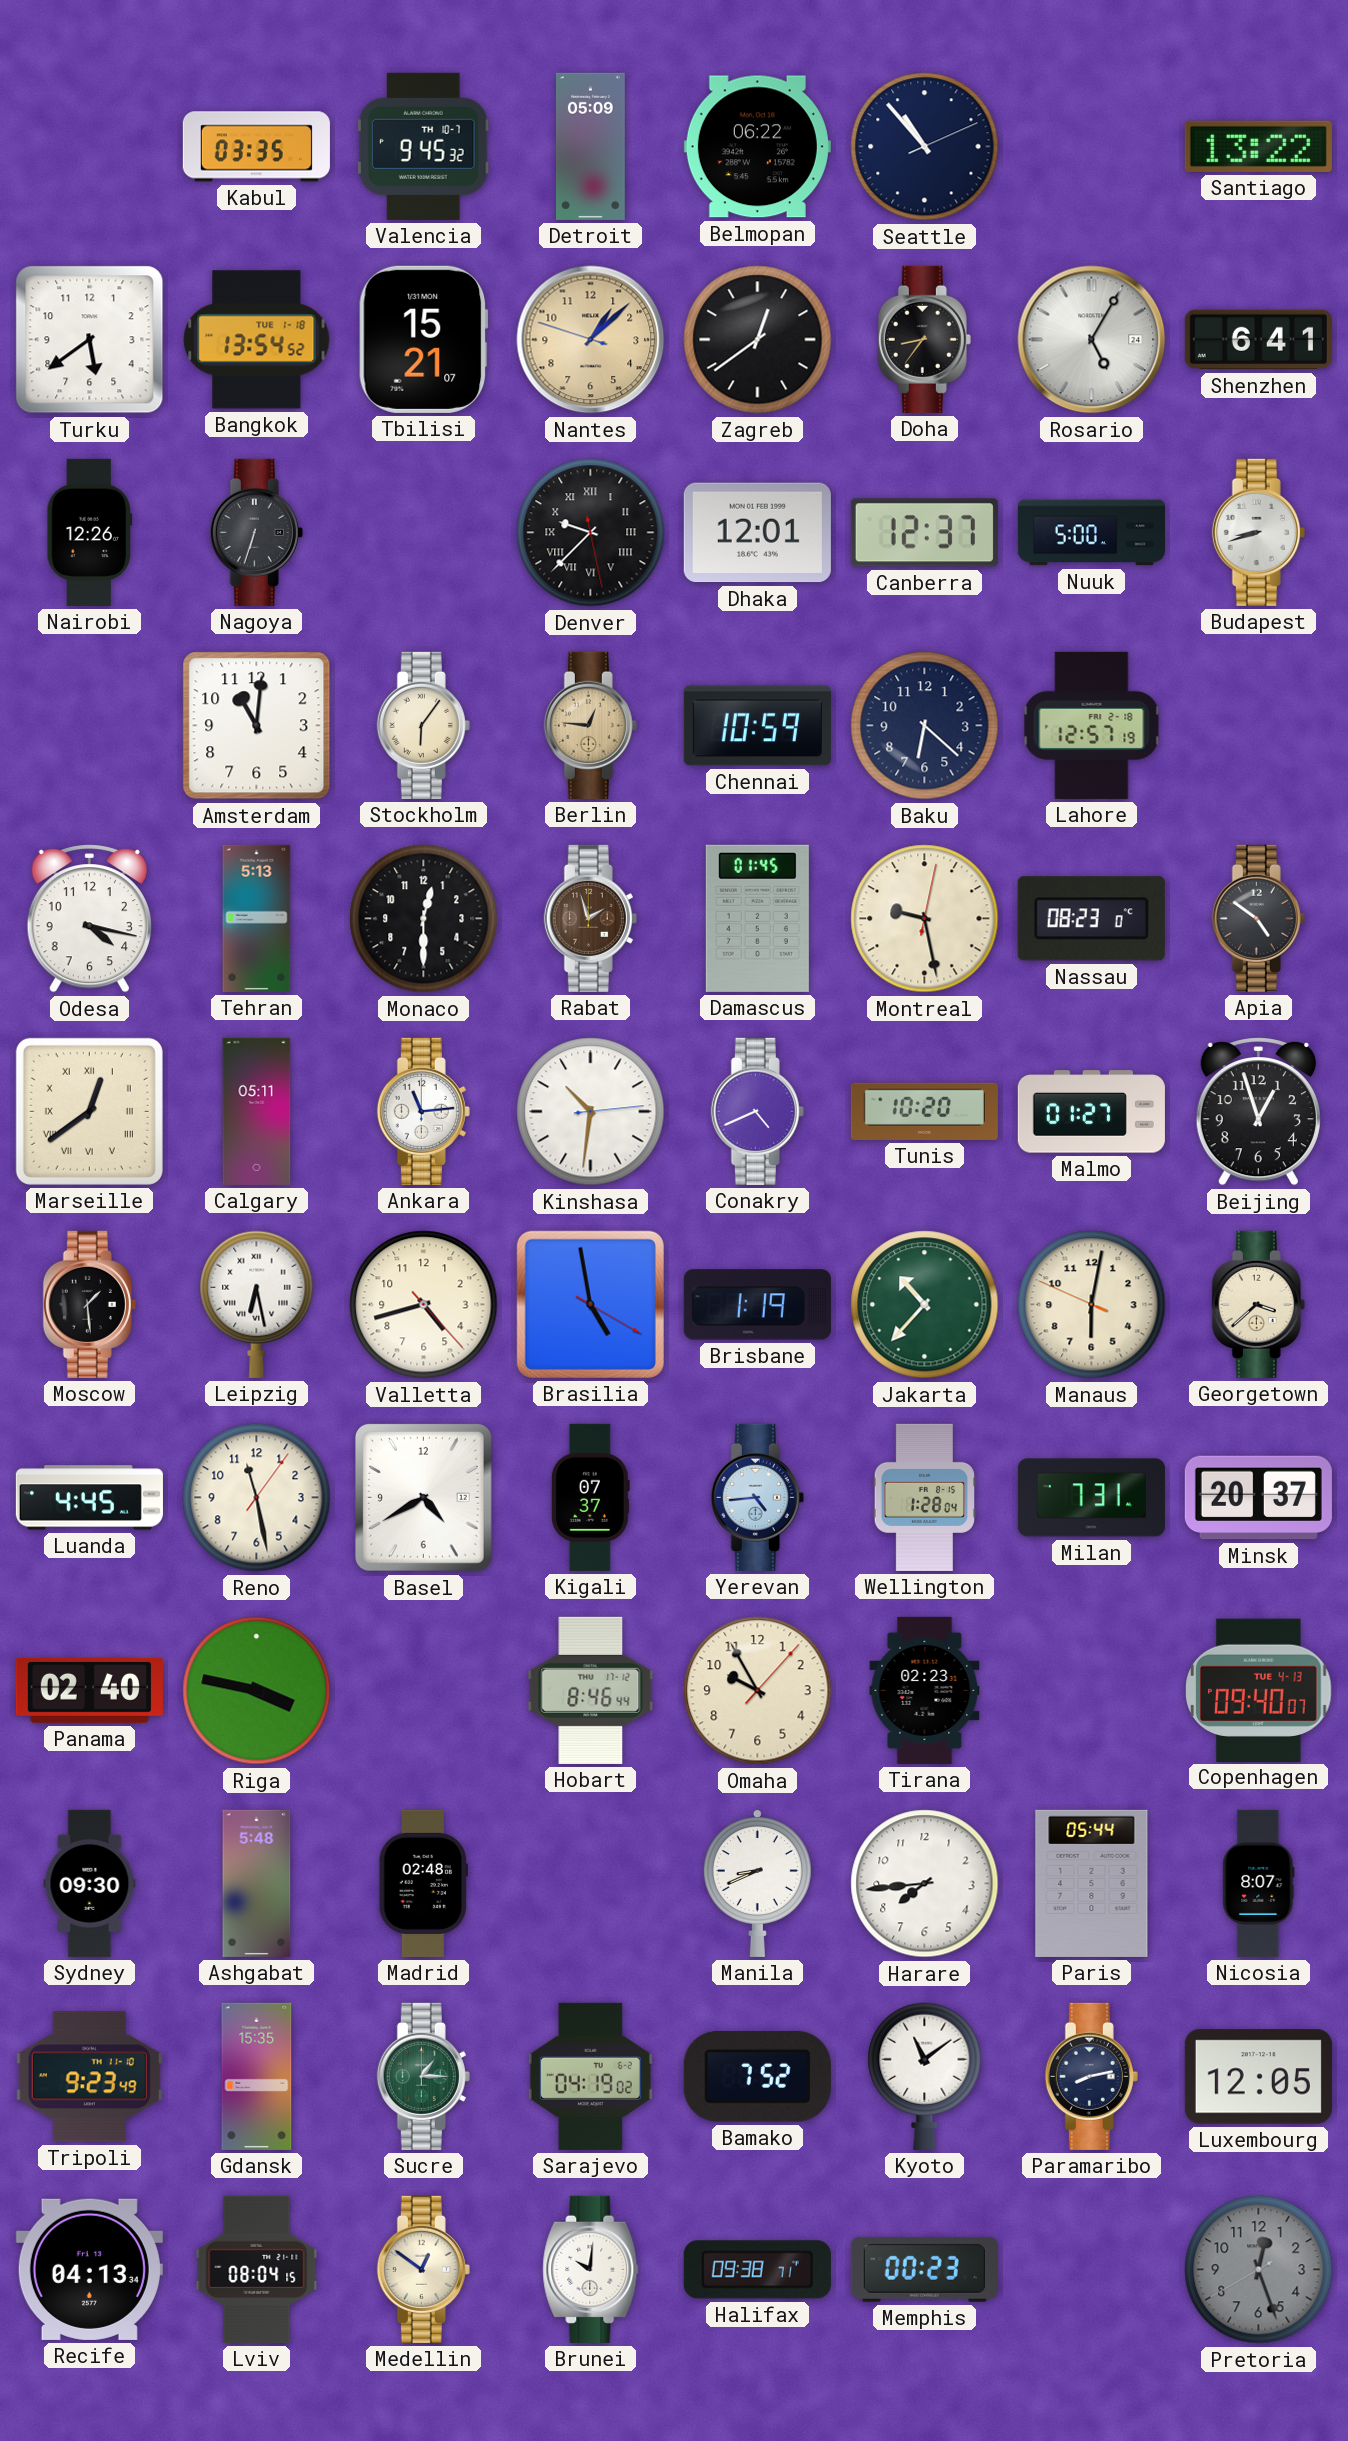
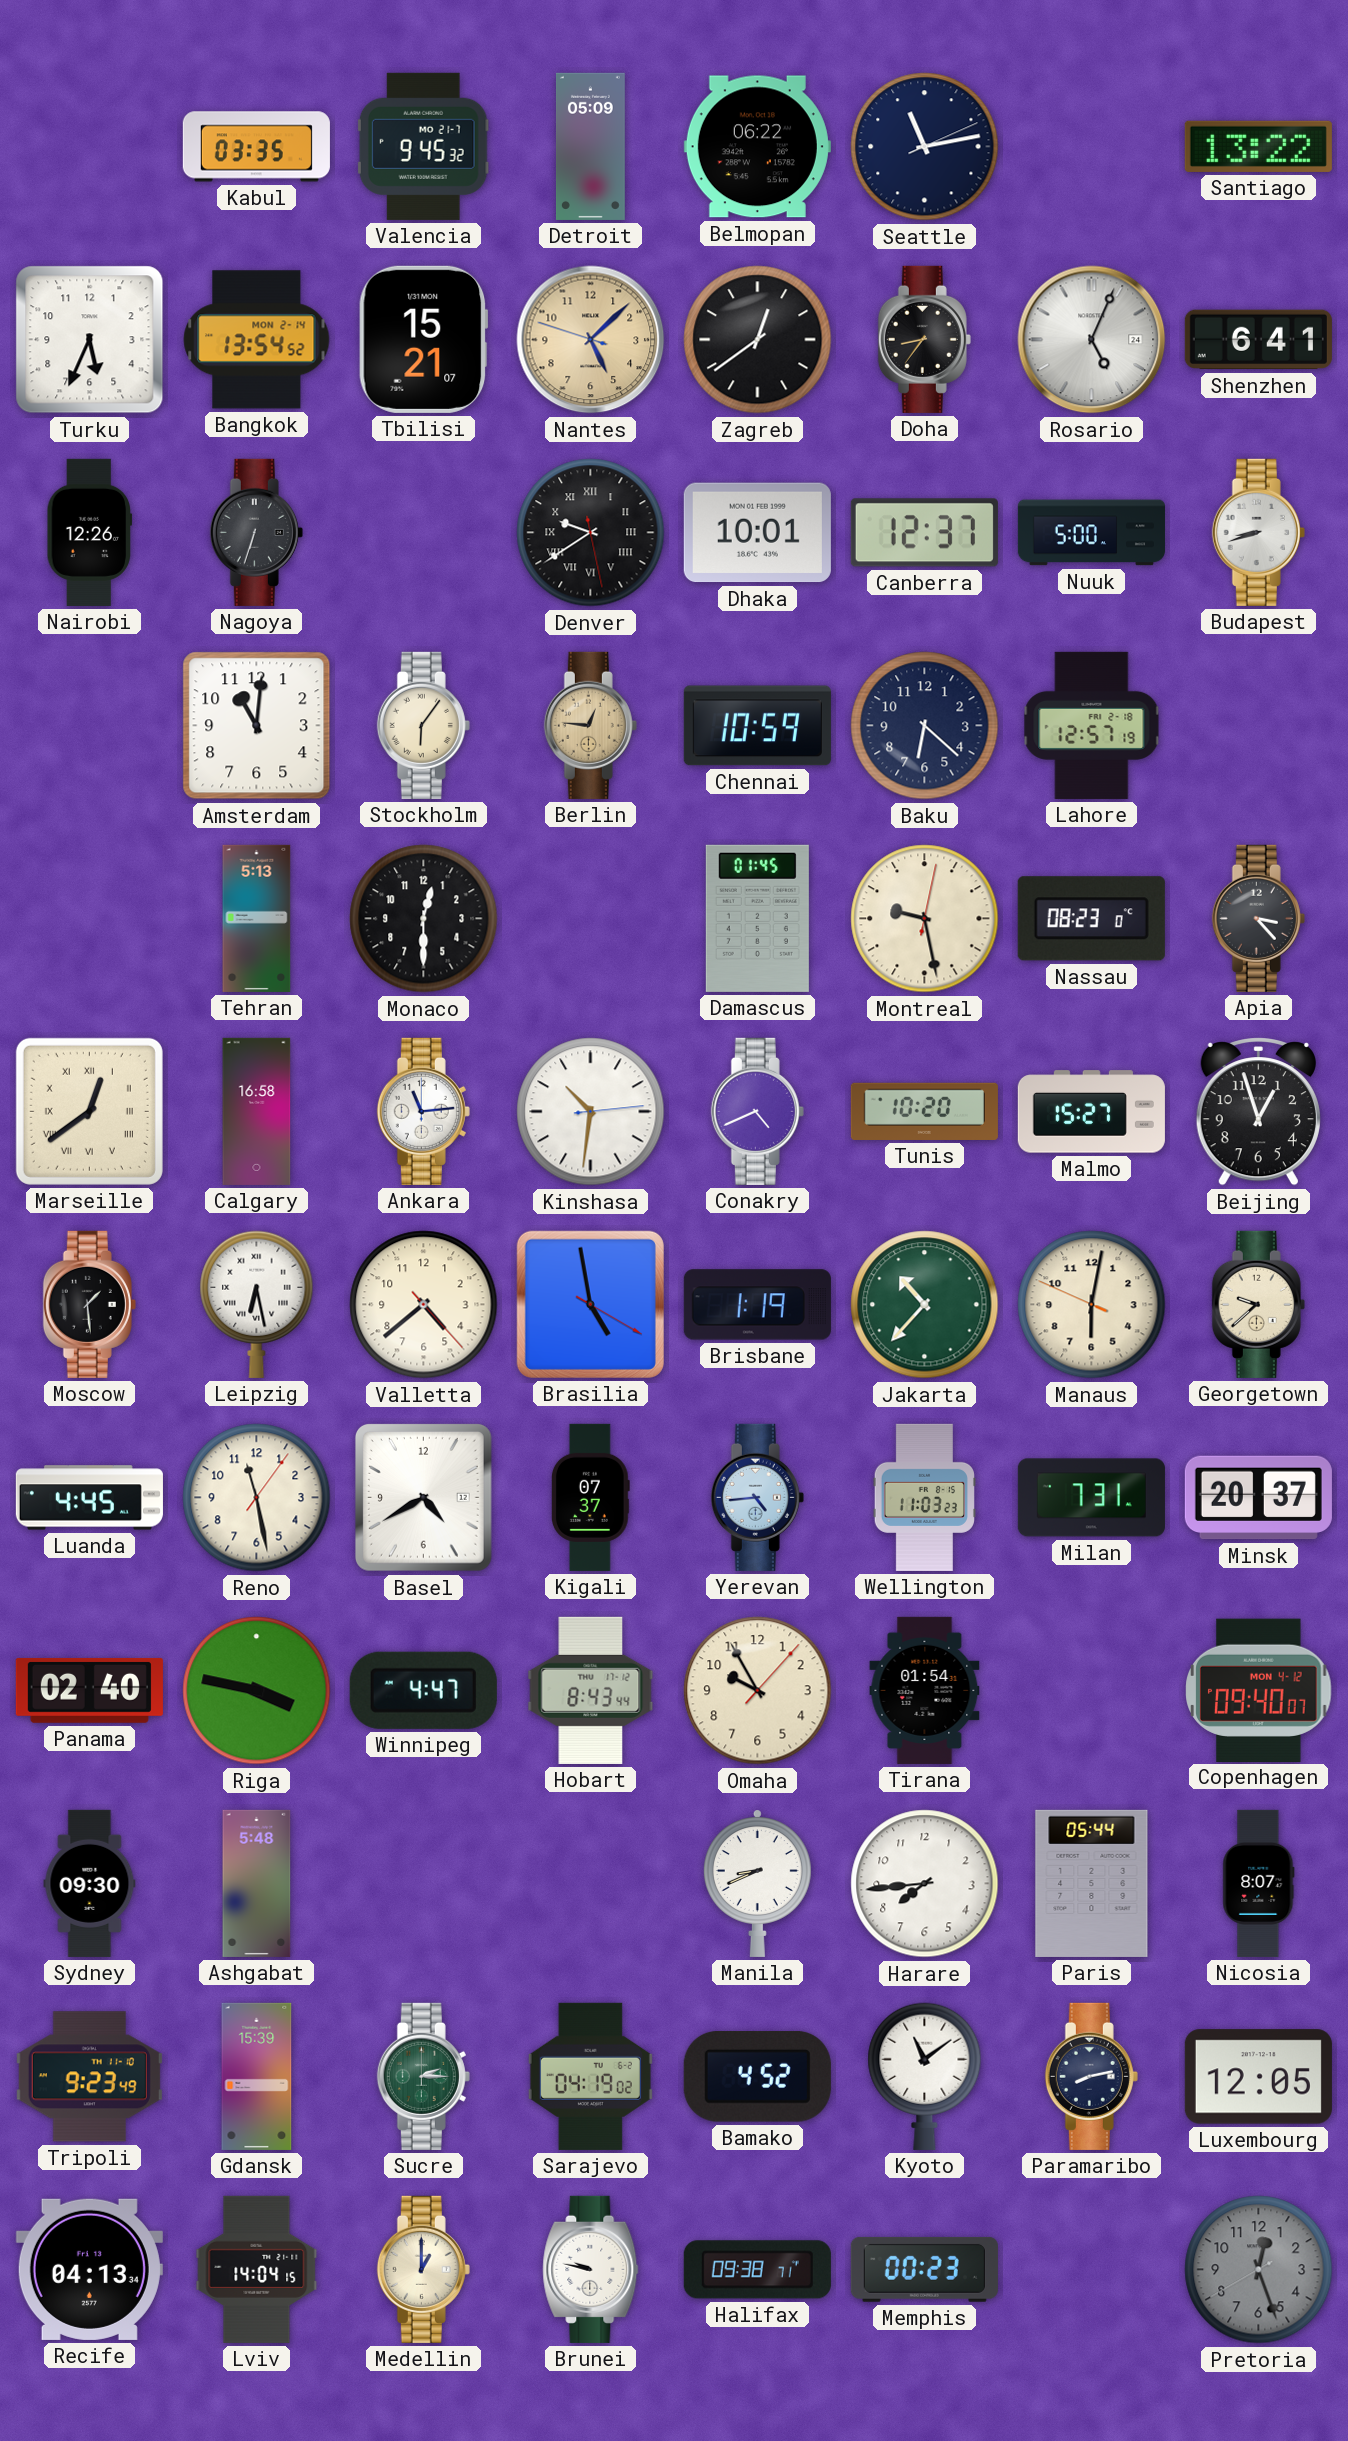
Valencia date: TH 10-7 -> MO 21-7
Seattle: 10:53 -> 11:13
Turku: 5:39 -> 5:34
Bangkok date: TUE 1-18 -> MON 2-14
Nantes: 1:07 -> 5:07
Rosario: 5:05 -> 5:04
Denver: 9:37 -> 9:39
Dhaka: 12:01 -> 10:01
Odesa: 4:17 -> none
Rabat: 1:57 -> none
Apia: 4:51 -> 3:23
Calgary: 05:11 -> 16:58
Malmo: 01:27 -> 15:27
Valletta: 4:42 -> 4:38
Georgetown: 3:38 -> 9:38
Wellington: 1:28 -> 11:03
Winnipeg: none -> 4:47
Hobart: 8:46 -> 8:43
Tirana: 02:23 -> 01:54
Copenhagen date: TUE 4-13 -> MON 4-12
Madrid: 02:48 -> none
Gdansk: 15:35 -> 15:39
Sucre: 1:15 -> 2:15
Bamako: 7:52 -> 4:52
Lviv: 08:04 -> 14:04
Medellin: 12:51 -> 1:00
Brunei: 10:01 -> 9:47
